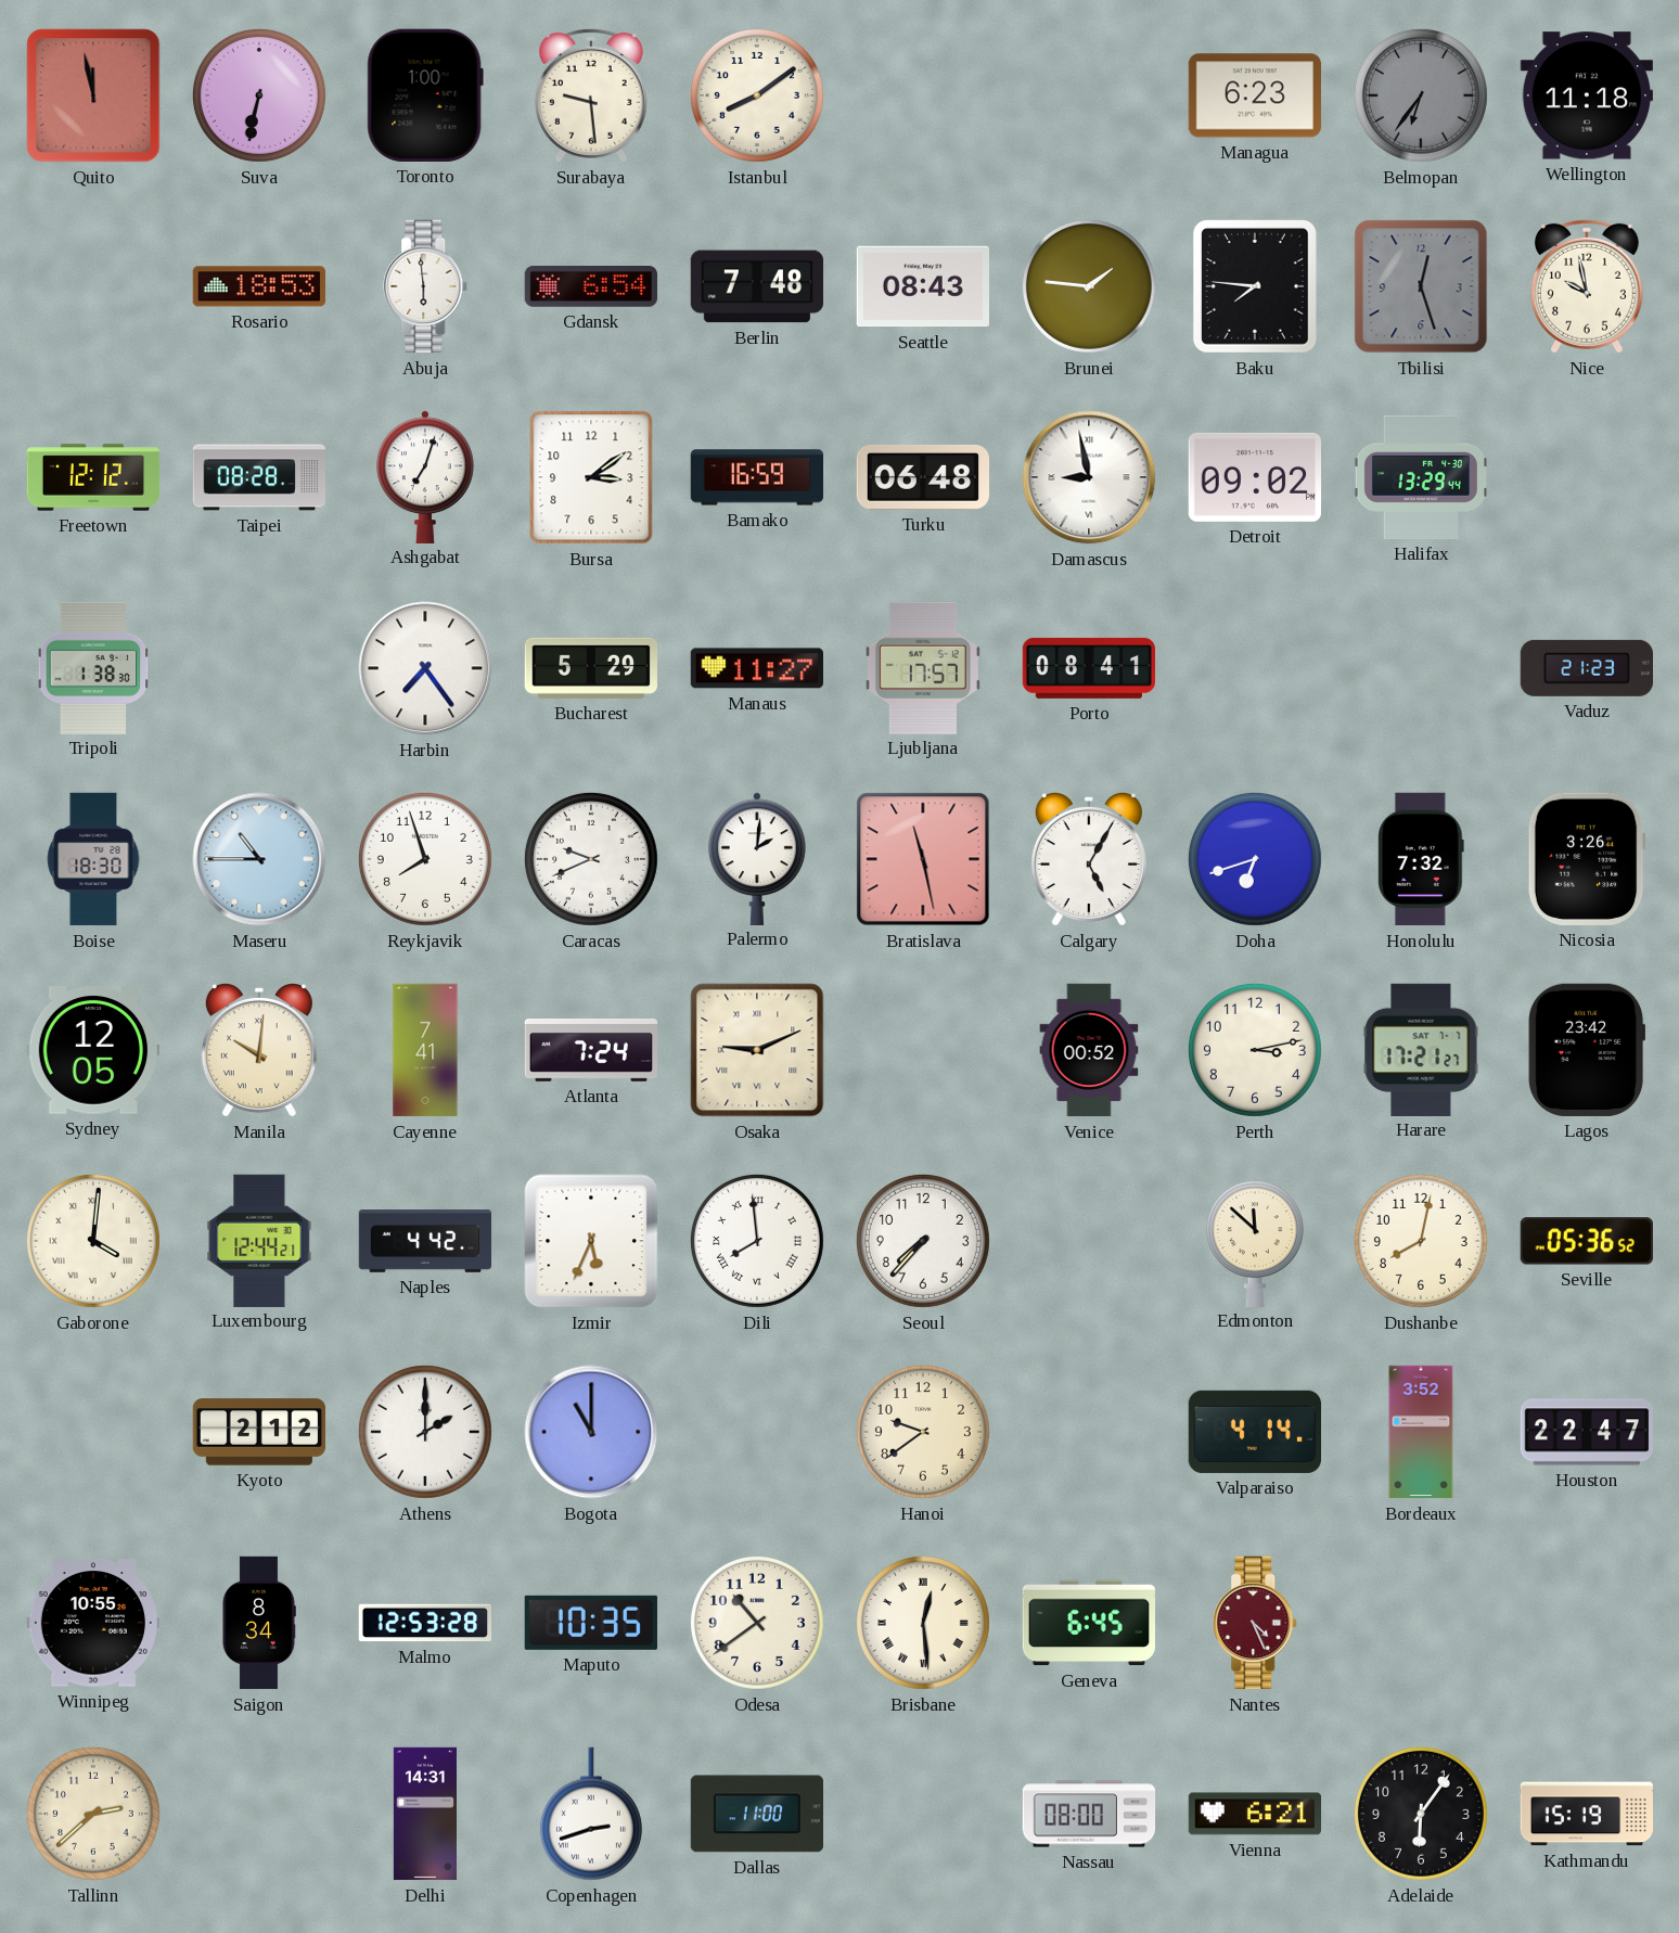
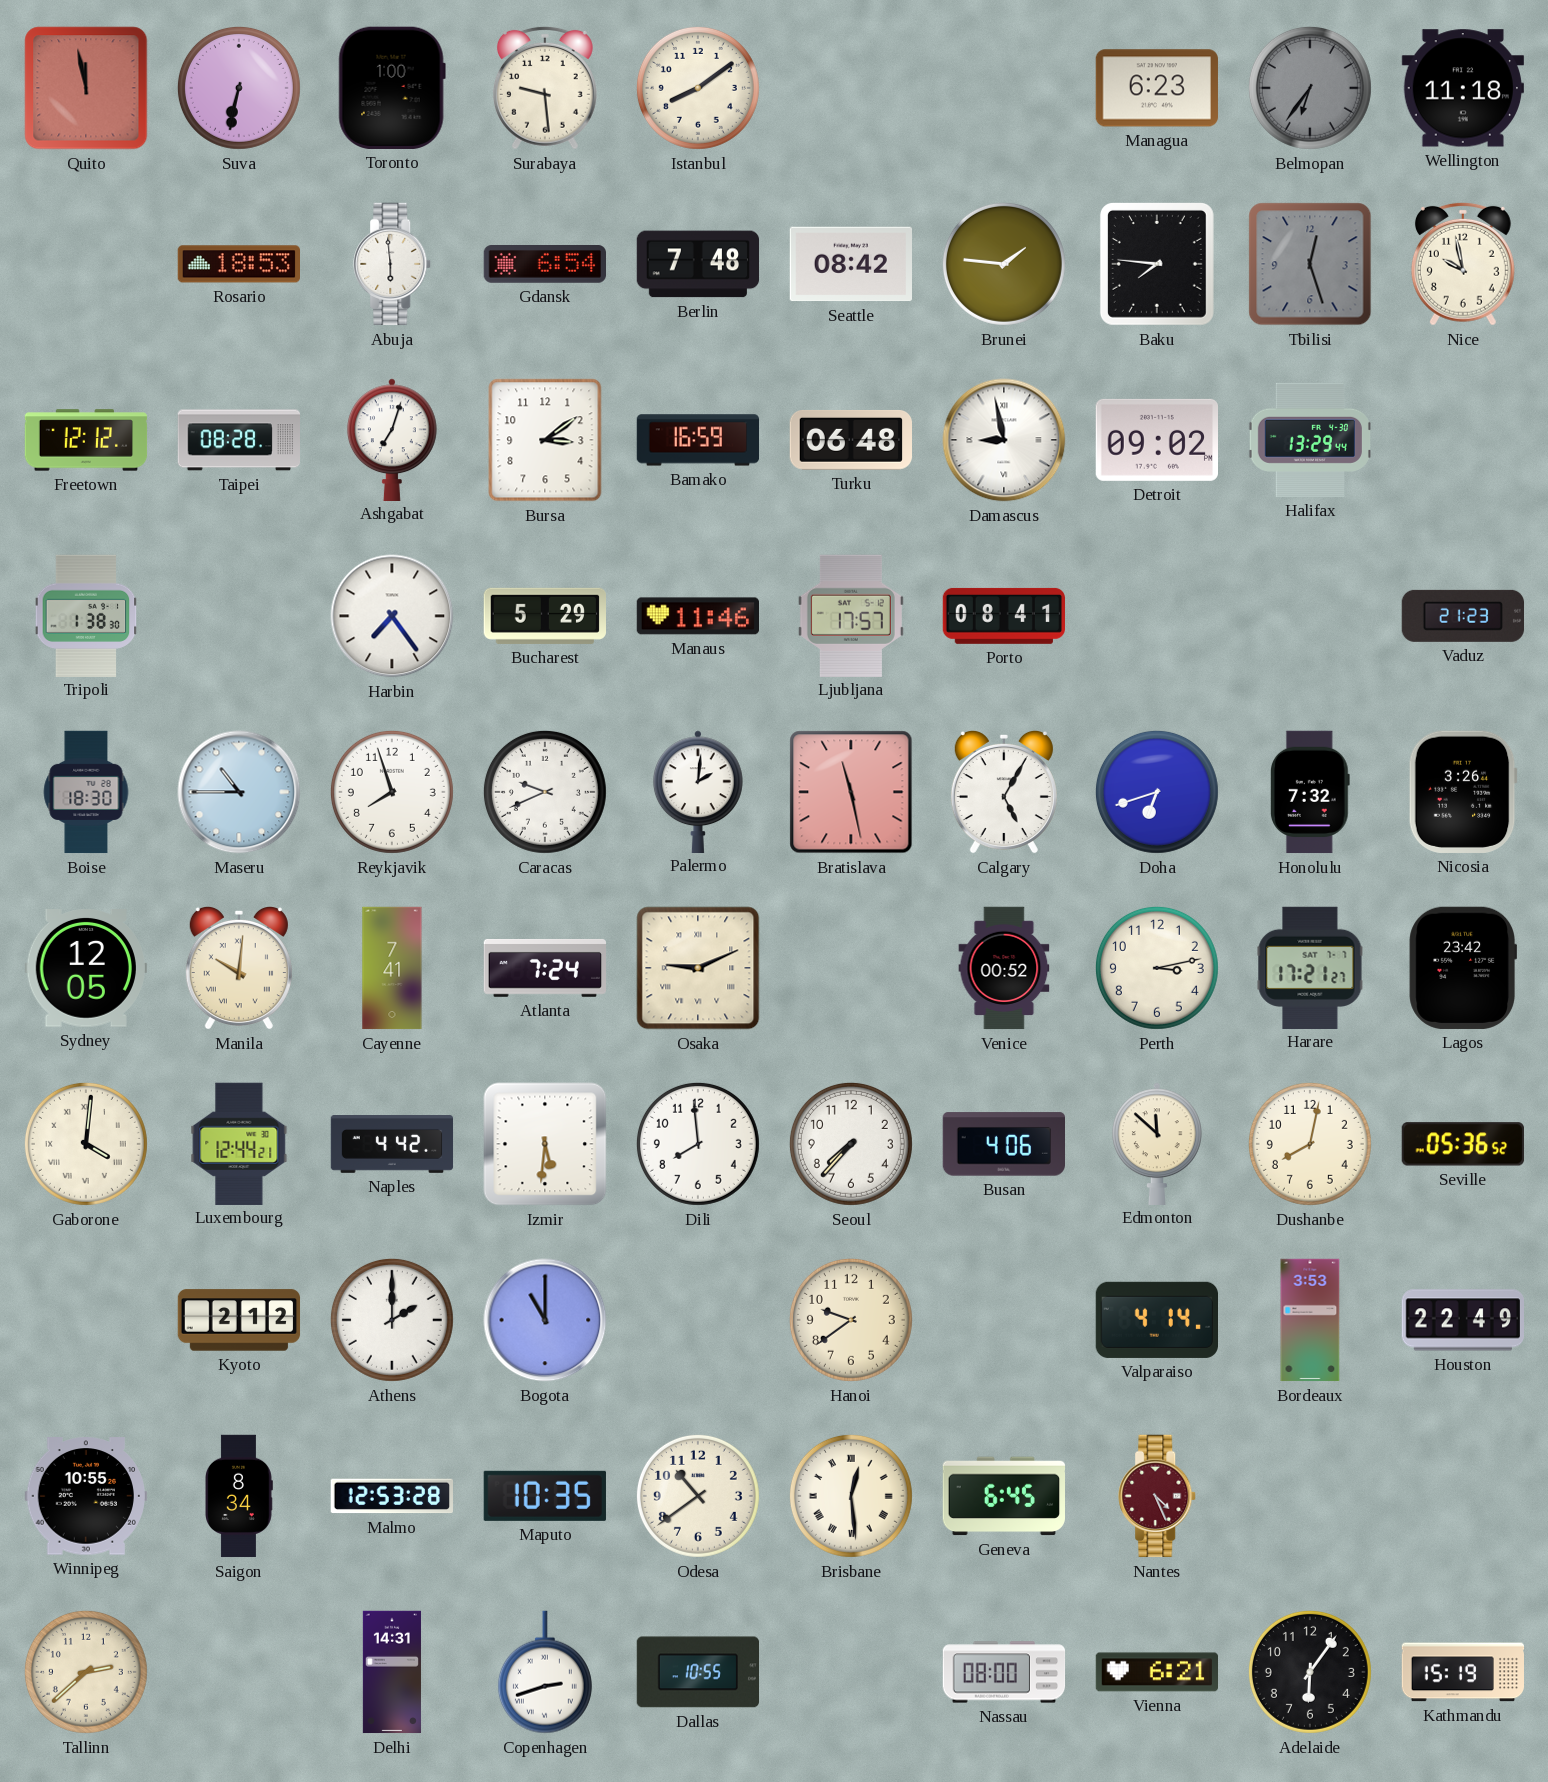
Seattle: 08:43 -> 08:42
Manaus: 11:27 -> 11:46
Izmir: 5:34 -> 5:31
Dili numerals: Roman -> Arabic
Busan: none -> 4:06
Bordeaux: 3:52 -> 3:53
Houston: 22:47 -> 22:49
Dallas: 11:00 -> 10:55
